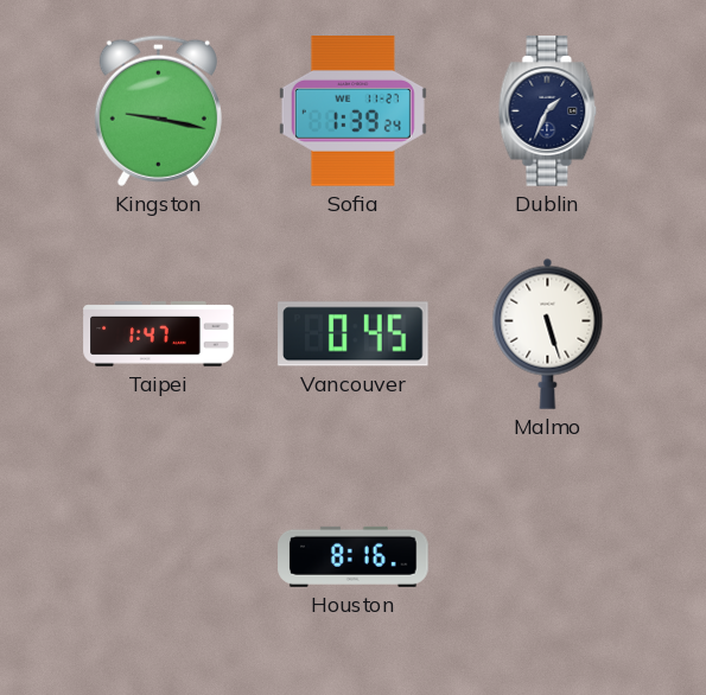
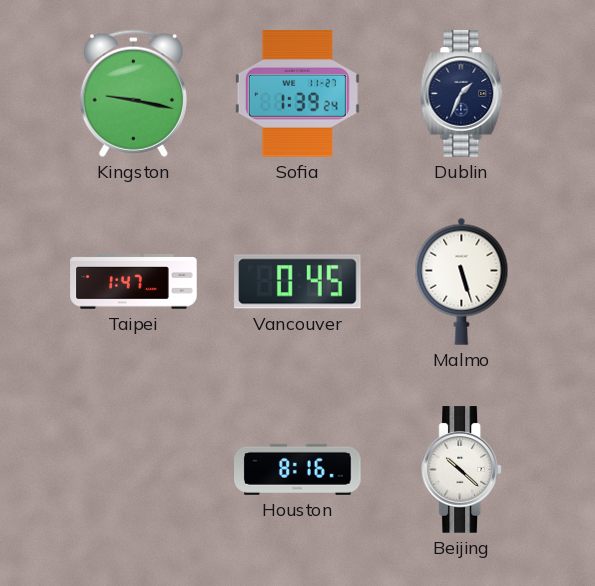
Beijing: none -> 10:22
